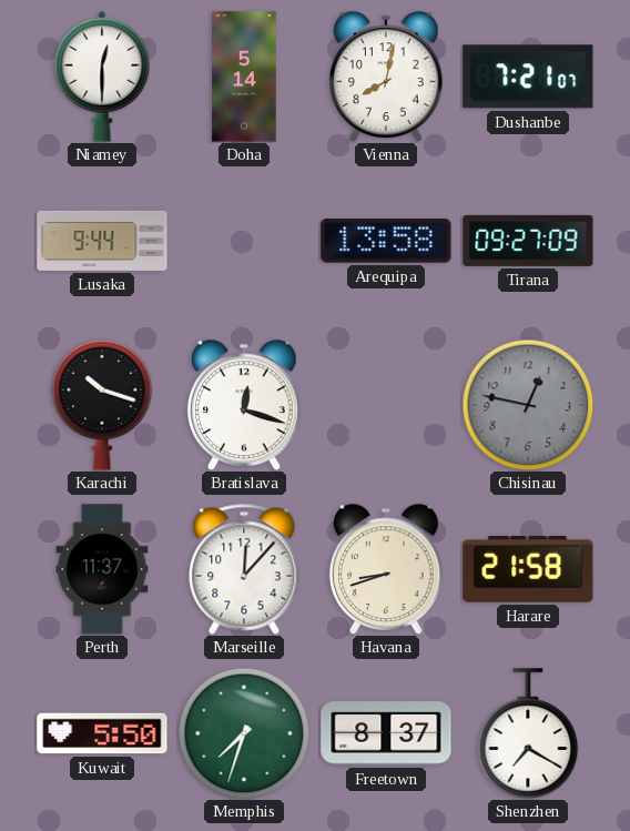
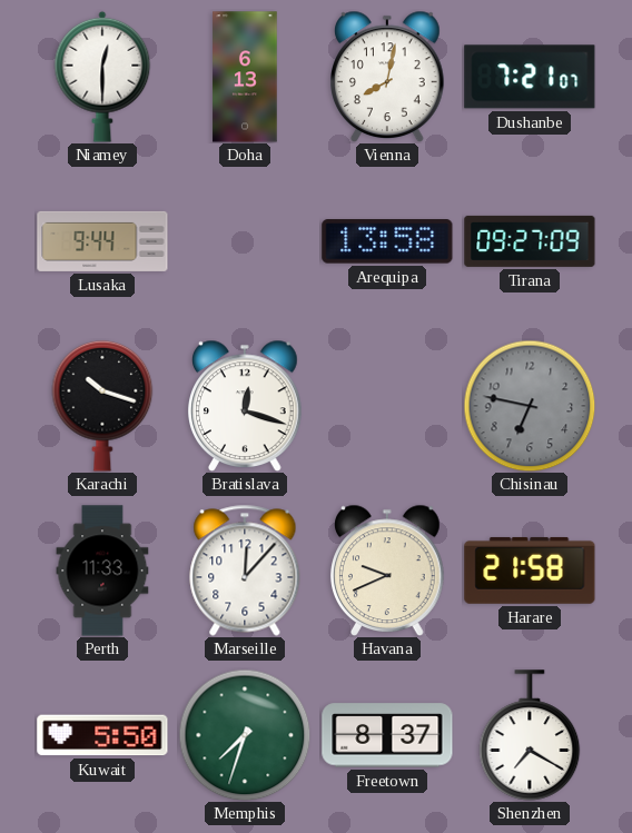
Doha: 5:14 -> 6:13
Chisinau: 12:47 -> 6:47
Perth: 11:37 -> 11:33
Havana: 8:42 -> 9:41
